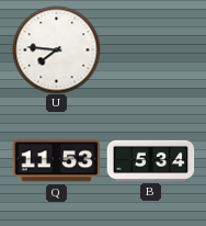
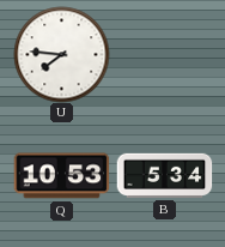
Q: 11:53 -> 10:53
